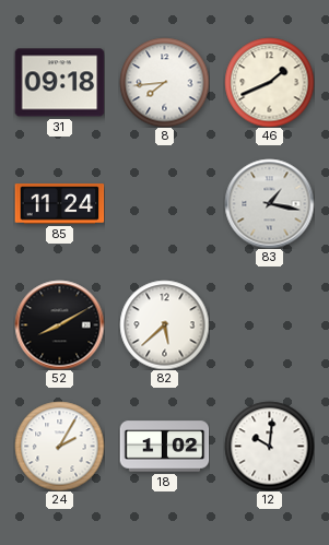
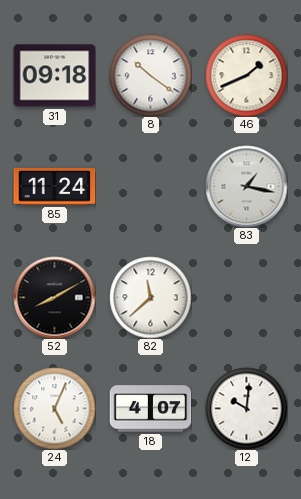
8: 7:44 -> 10:21
82: 5:38 -> 11:38
24: 2:05 -> 5:04
18: 1:02 -> 4:07
